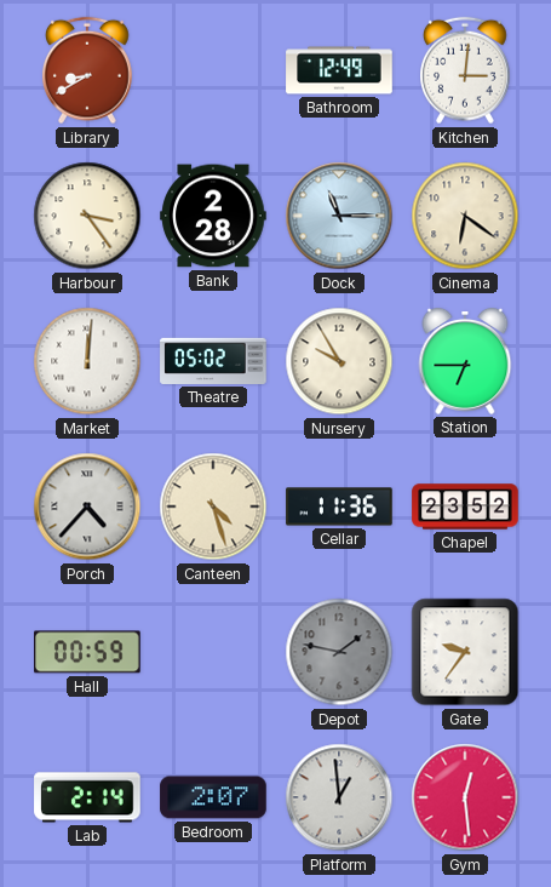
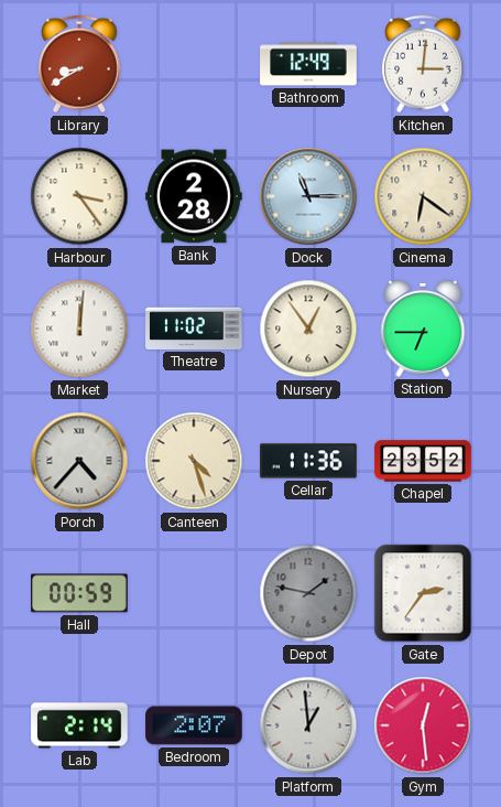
Theatre: 05:02 -> 11:02
Nursery: 9:55 -> 12:54
Gate: 9:36 -> 2:36
